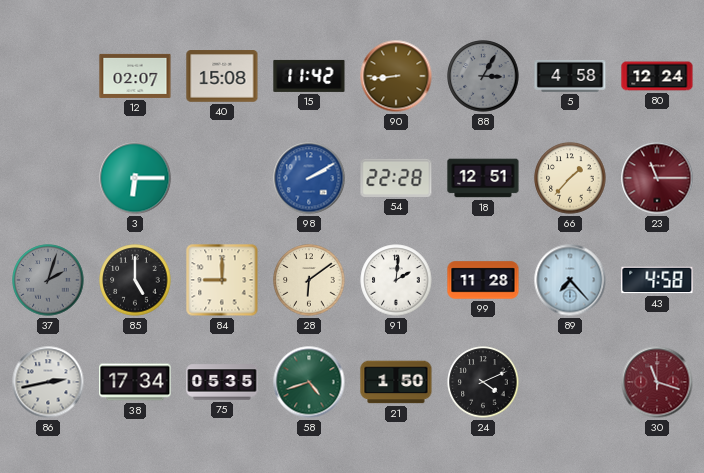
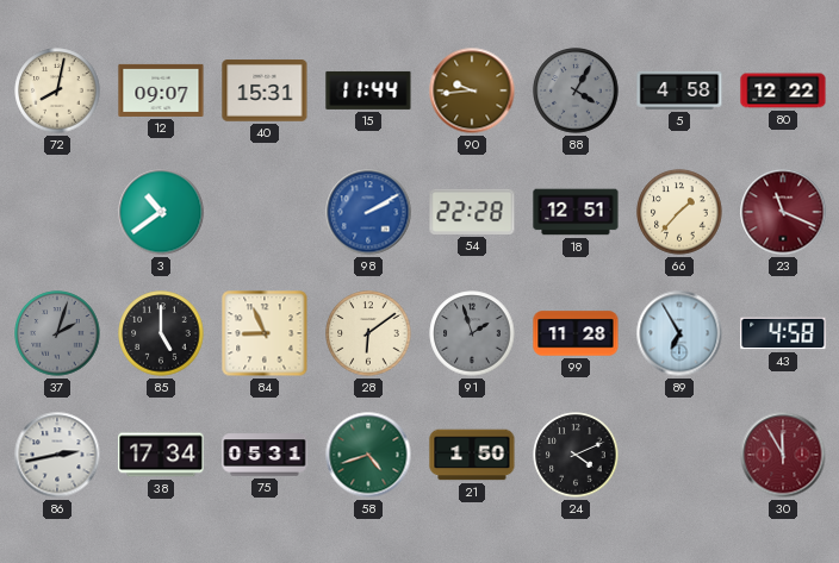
72: none -> 8:02
12: 02:07 -> 09:07
40: 15:08 -> 15:31
15: 11:42 -> 11:44
90: 8:44 -> 9:44
88: 3:05 -> 4:05
80: 12:24 -> 12:22
3: 6:15 -> 10:39
23: 11:15 -> 11:19
84: 9:00 -> 8:56
91: 2:01 -> 1:57
91 dial: white -> grey
89: 7:23 -> 6:55
75: 05:35 -> 05:31
30: 11:18 -> 11:55
